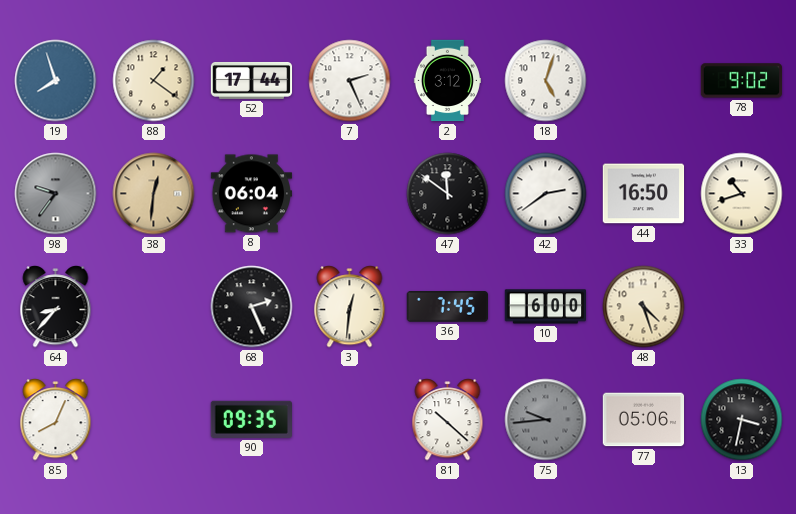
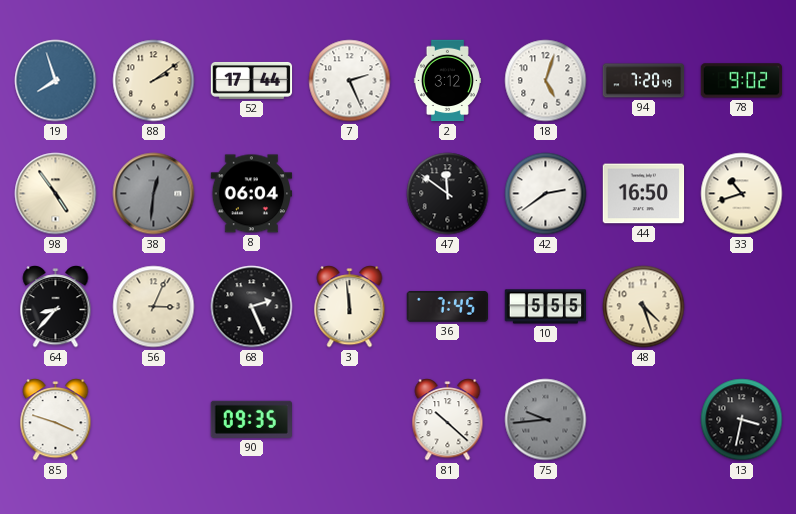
88: 1:21 -> 2:09
94: none -> 7:20
98: 9:36 -> 4:54
98 dial: grey -> cream
38 dial: champagne -> grey
56: none -> 3:04
3: 12:31 -> 11:59
10: 6:00 -> 5:55
85: 8:04 -> 3:48
77: 05:06 -> none
